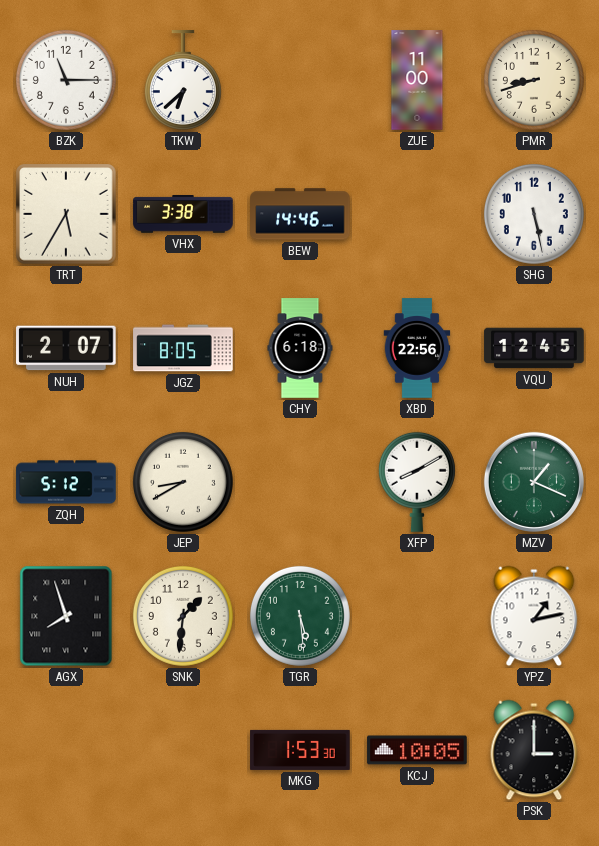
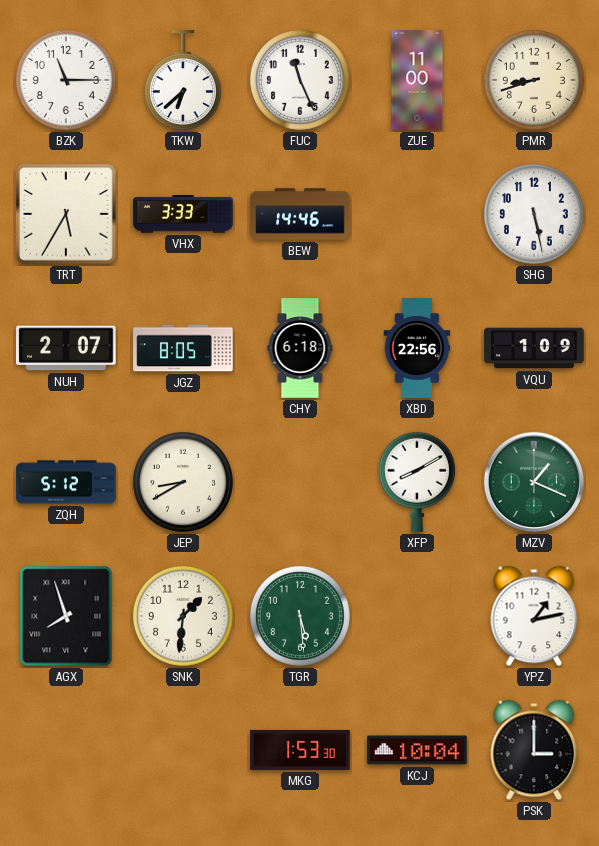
FUC: none -> 11:26
VHX: 3:38 -> 3:33
VQU: 12:45 -> 1:09
KCJ: 10:05 -> 10:04
